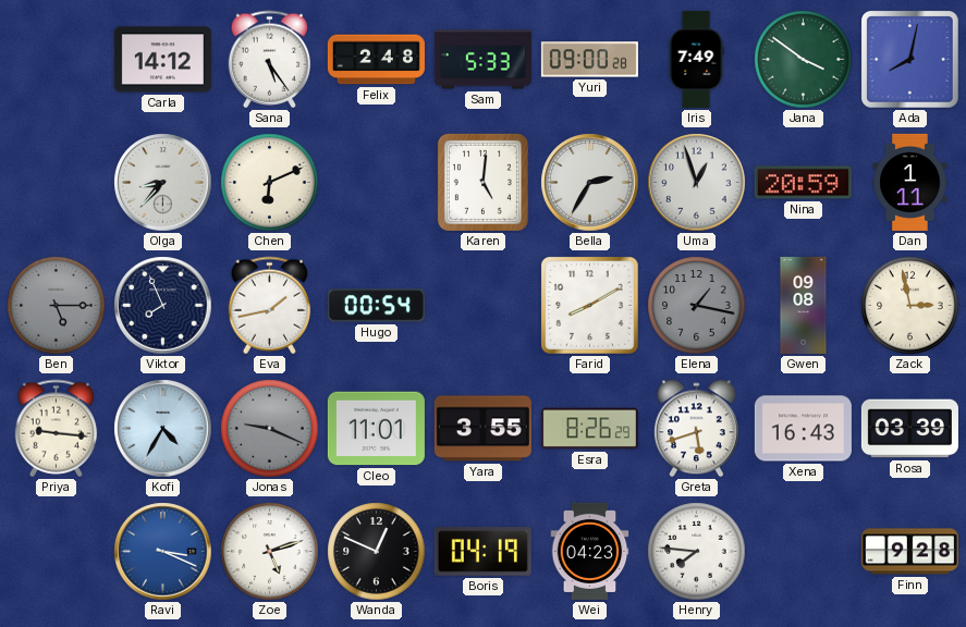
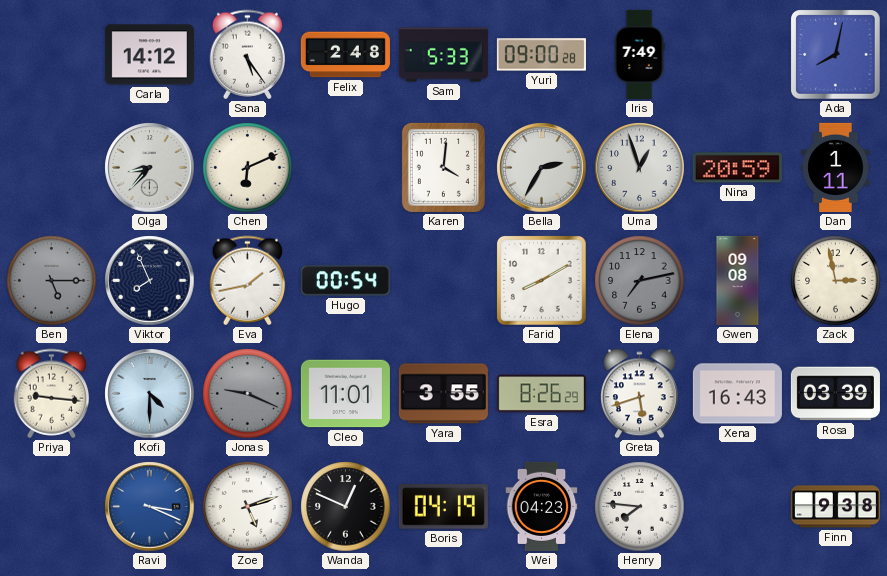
Jana: 3:51 -> none
Karen: 5:01 -> 4:01
Elena: 1:17 -> 7:13
Kofi: 4:35 -> 4:30
Finn: 9:28 -> 9:38
